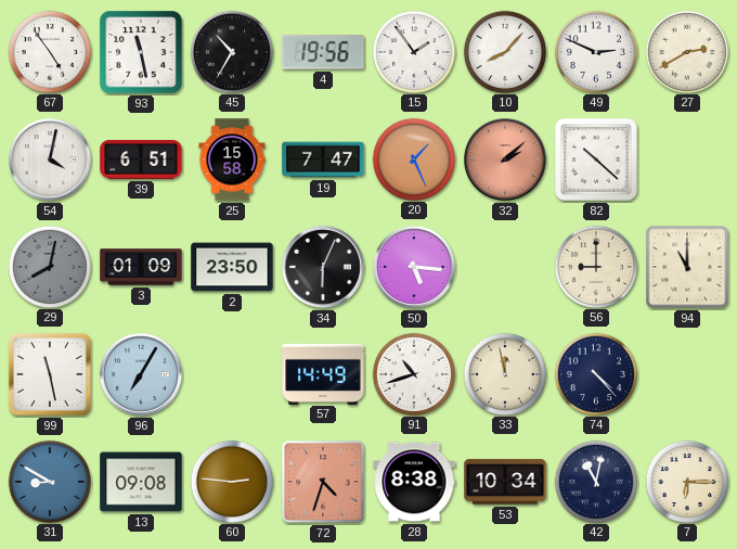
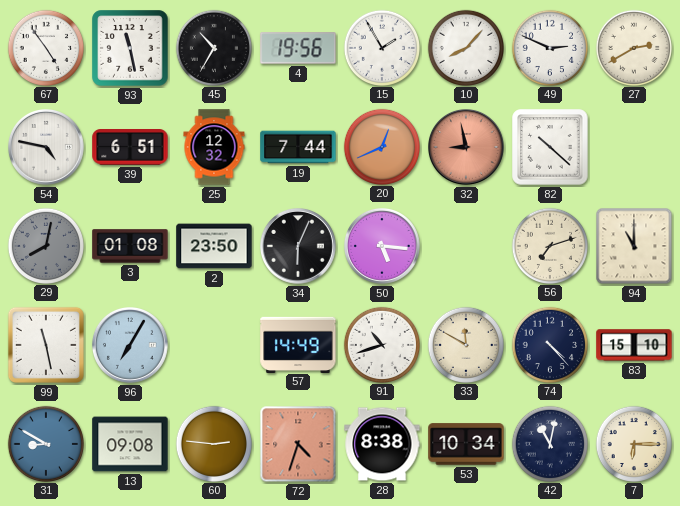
15: 1:54 -> 1:55
54: 4:02 -> 4:47
25: 15:58 -> 12:32
19: 7:47 -> 7:44
20: 1:26 -> 12:41
32: 2:08 -> 8:58
3: 01:09 -> 01:08
56: 9:00 -> 7:12
33: 11:58 -> 11:50
83: none -> 15:10
